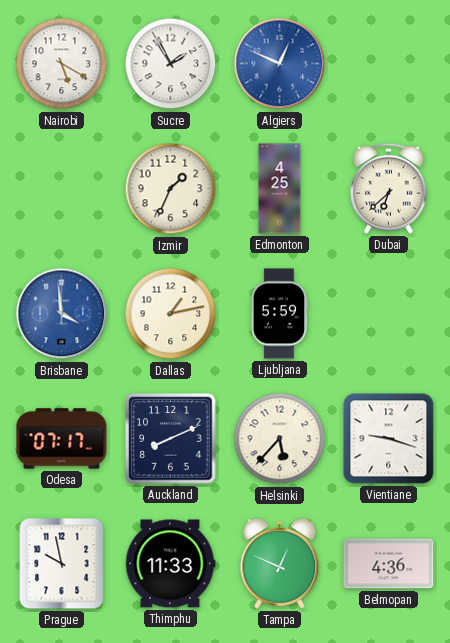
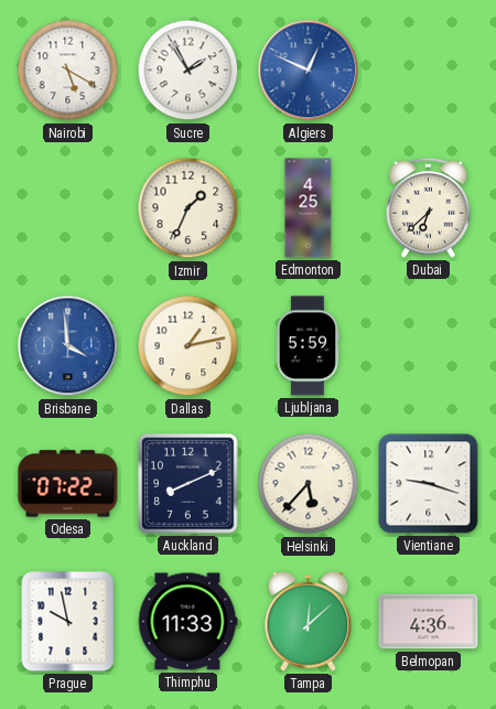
Odesa: 07:17 -> 07:22
Tampa: 12:49 -> 12:08
